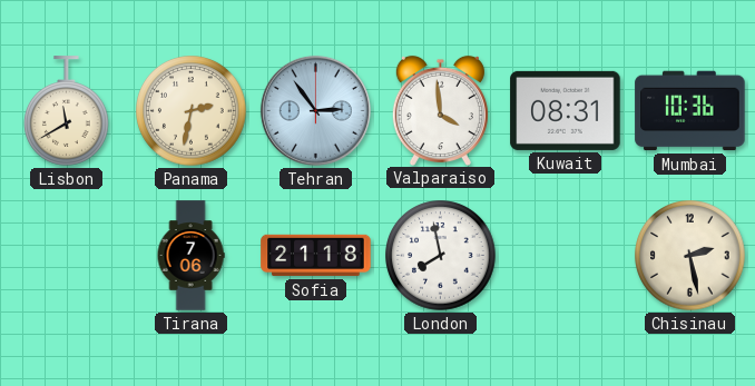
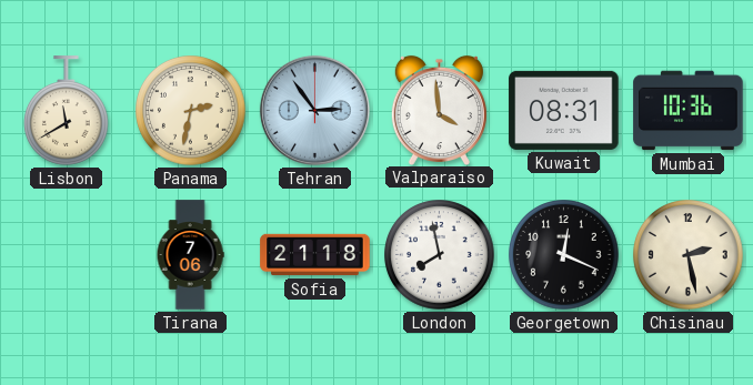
Georgetown: none -> 12:19
